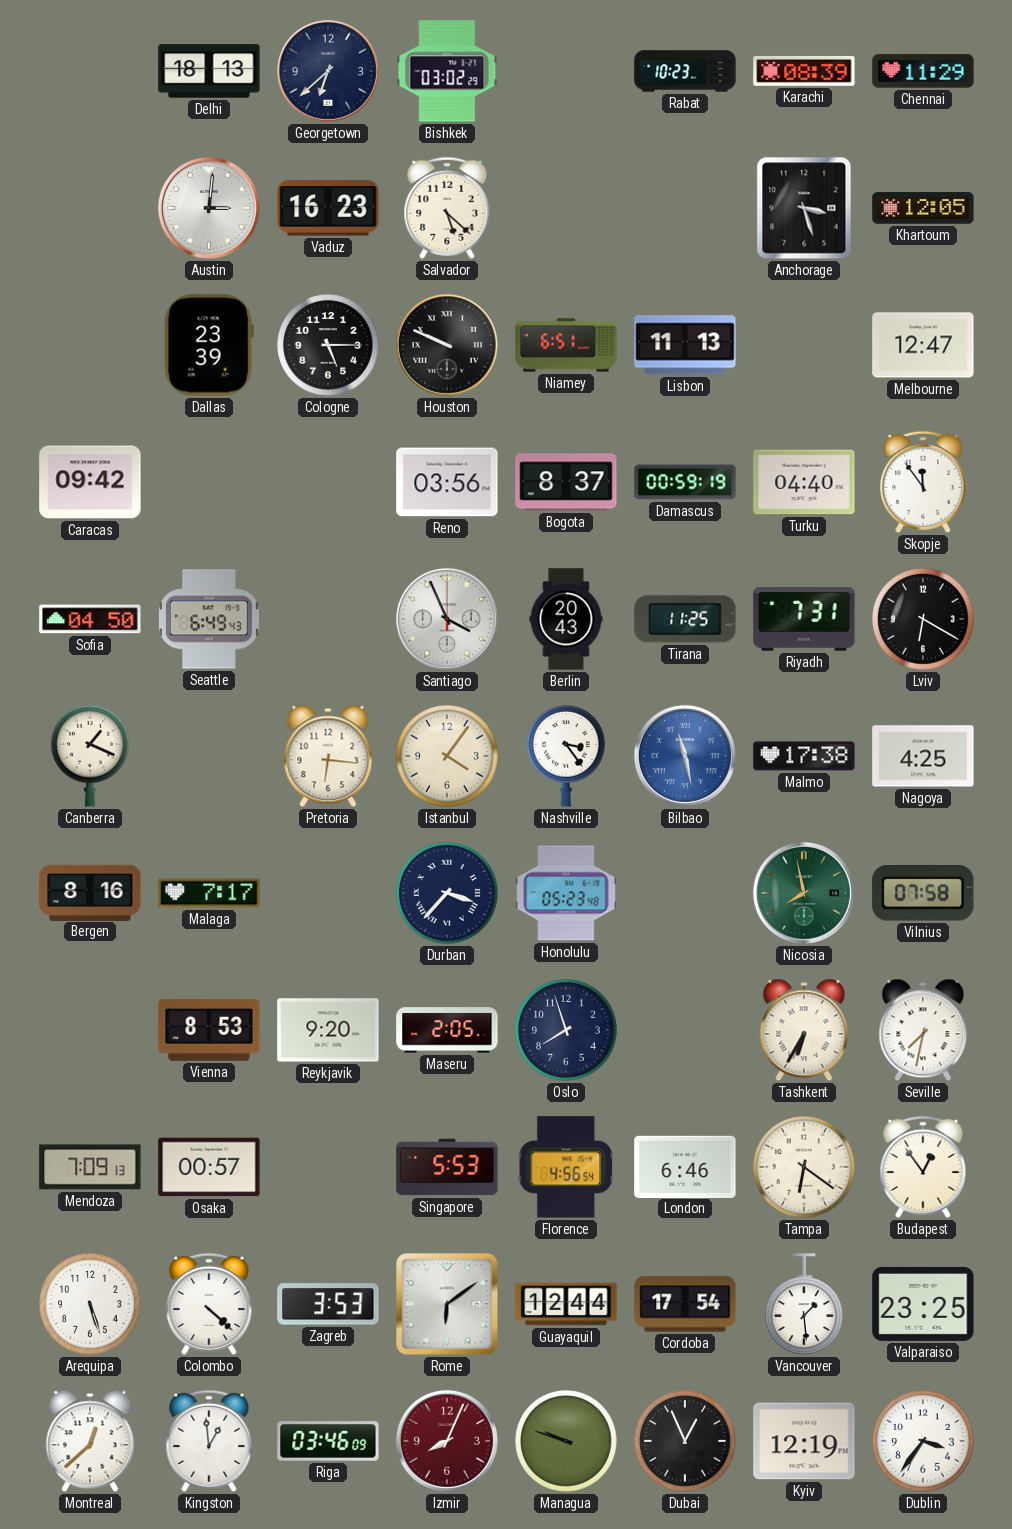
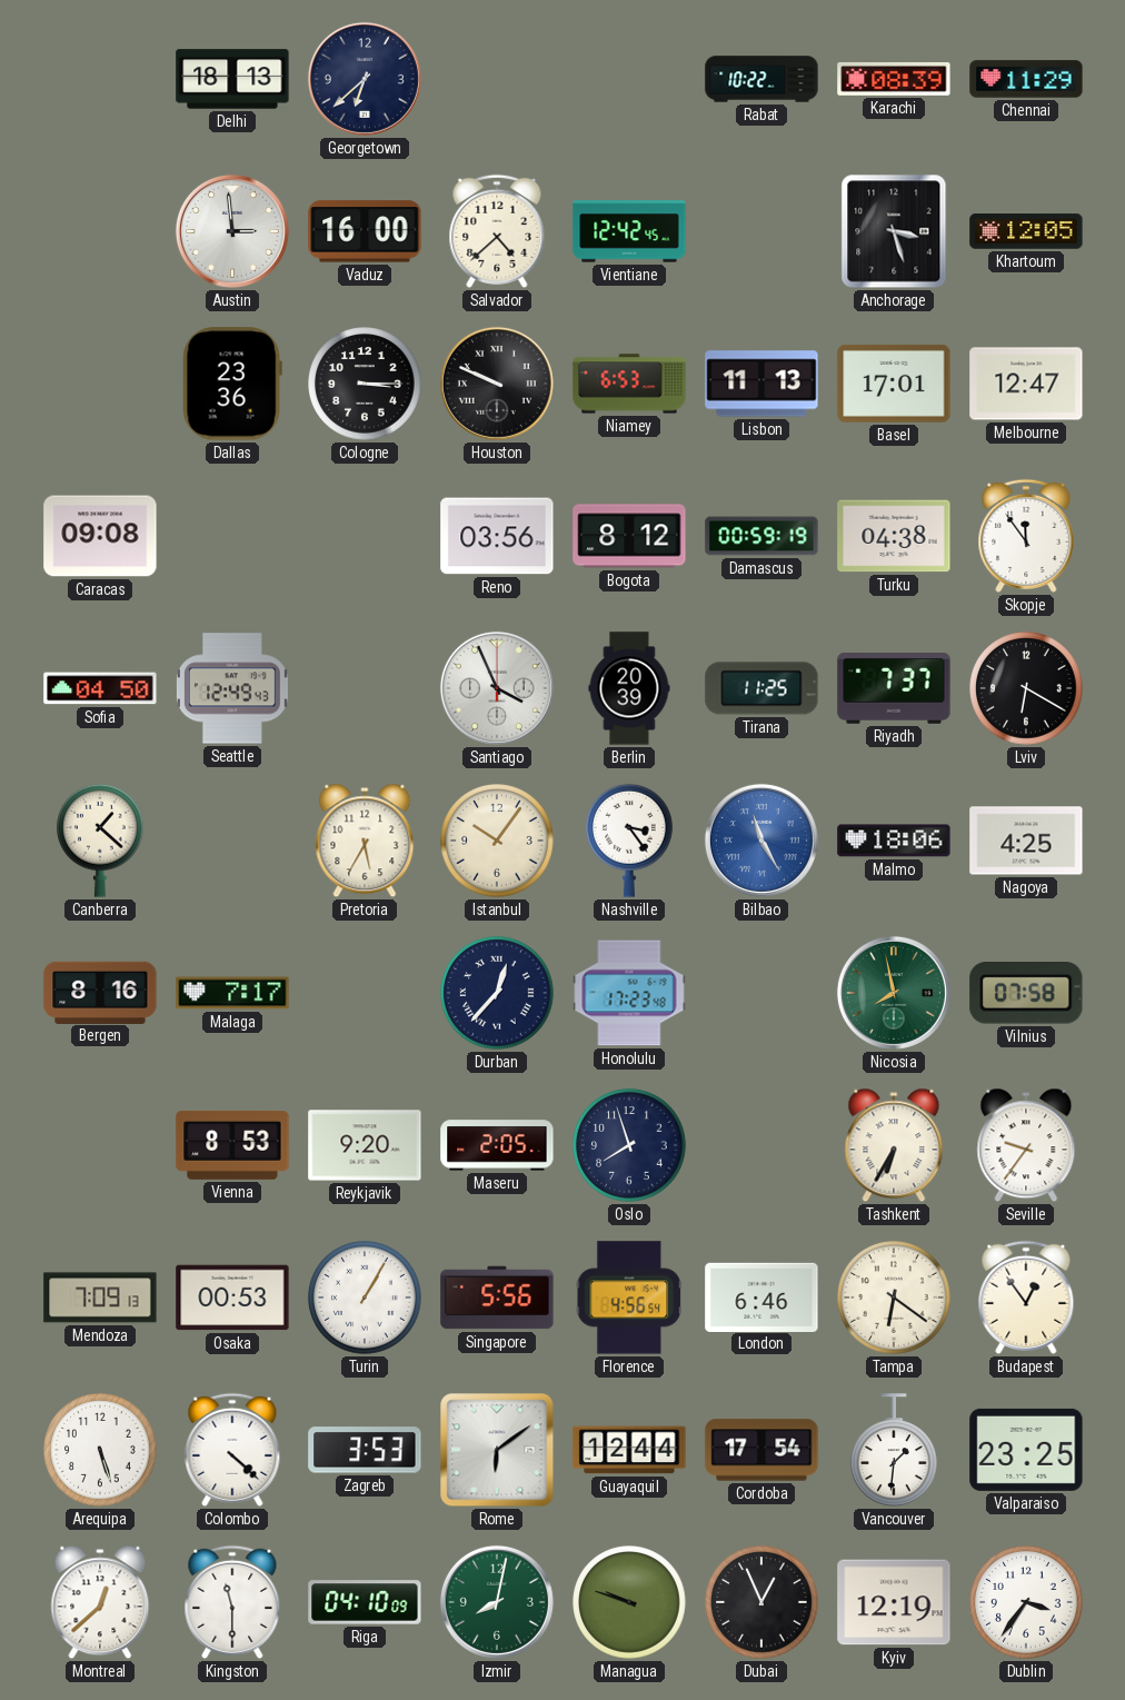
Bishkek: 03:02 -> none
Rabat: 10:23 -> 10:22
Austin: 3:01 -> 2:59
Vaduz: 16:23 -> 16:00
Salvador: 5:22 -> 4:38
Vientiane: none -> 12:42
Dallas: 23:39 -> 23:36
Cologne: 5:15 -> 3:15
Niamey: 6:51 -> 6:53
Basel: none -> 17:01
Caracas: 09:42 -> 09:08
Bogota: 8:37 -> 8:12
Turku: 04:40 -> 04:38
Seattle: 6:49 -> 12:49
Berlin: 20:43 -> 20:39
Riyadh: 7:31 -> 7:37
Canberra: 1:19 -> 1:22
Pretoria: 6:16 -> 5:35
Istanbul: 4:06 -> 10:06
Bilbao: 11:28 -> 11:25
Malmo: 17:38 -> 18:06
Durban: 3:37 -> 12:37
Honolulu: 05:23 -> 17:23
Seville: 7:32 -> 9:36
Osaka: 00:57 -> 00:53
Turin: none -> 1:05
Singapore: 5:53 -> 5:56
Vancouver: 1:29 -> 1:31
Kingston: 12:59 -> 11:30
Riga: 03:46 -> 04:10
Izmir: 8:04 -> 8:02
Izmir dial: burgundy -> green
